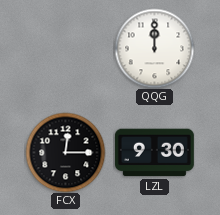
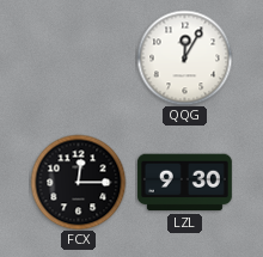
QQG: 12:00 -> 12:05
